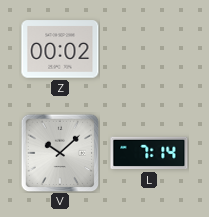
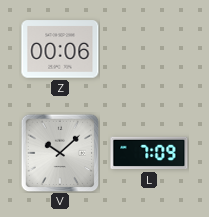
Z: 00:02 -> 00:06
L: 7:14 -> 7:09
